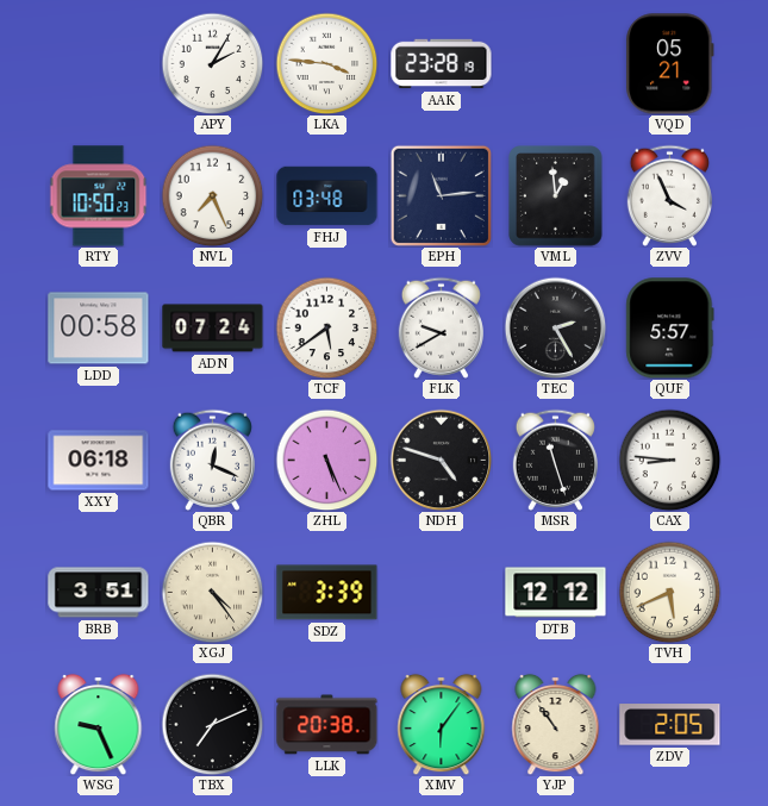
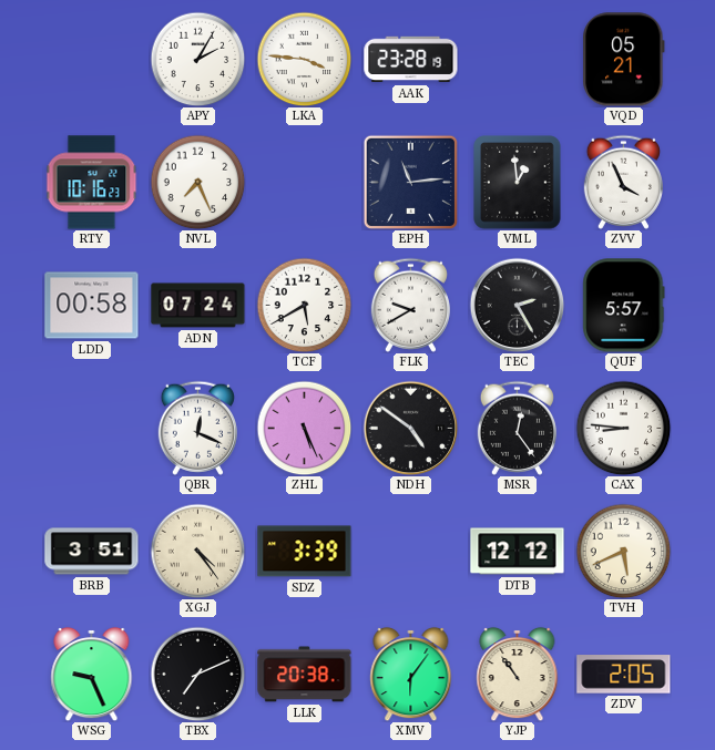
RTY: 10:50 -> 10:16
FHJ: 03:48 -> none
TCF: 5:39 -> 5:40
XXY: 06:18 -> none
NDH: 4:48 -> 4:51
MSR: 11:27 -> 12:24
